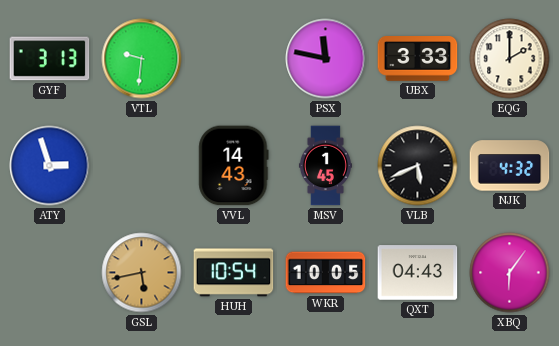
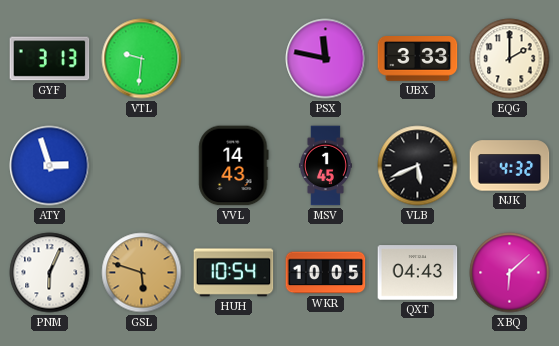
PNM: none -> 6:04
GSL: 5:43 -> 5:48
XBQ: 6:06 -> 6:08
